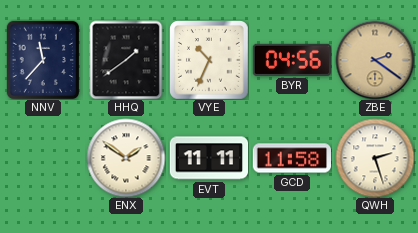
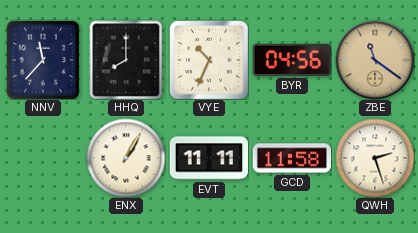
HHQ: 1:39 -> 8:00
ZBE: 2:21 -> 11:21
ENX: 1:51 -> 1:05
